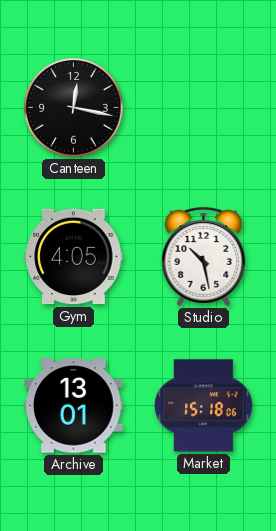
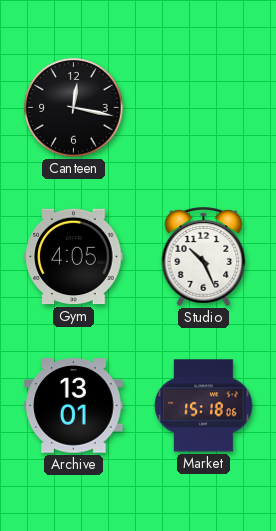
Studio: 10:28 -> 10:26
